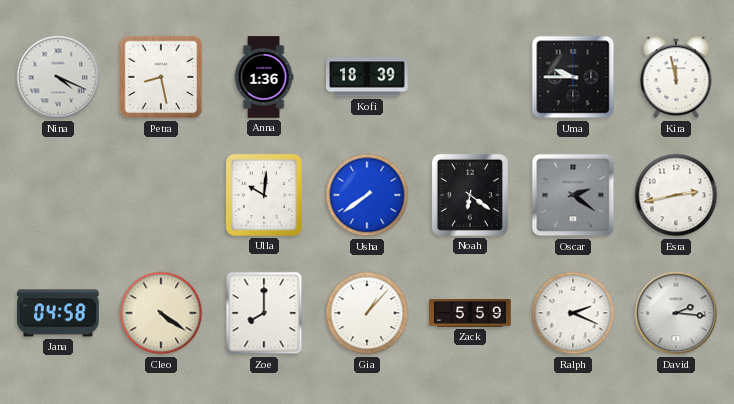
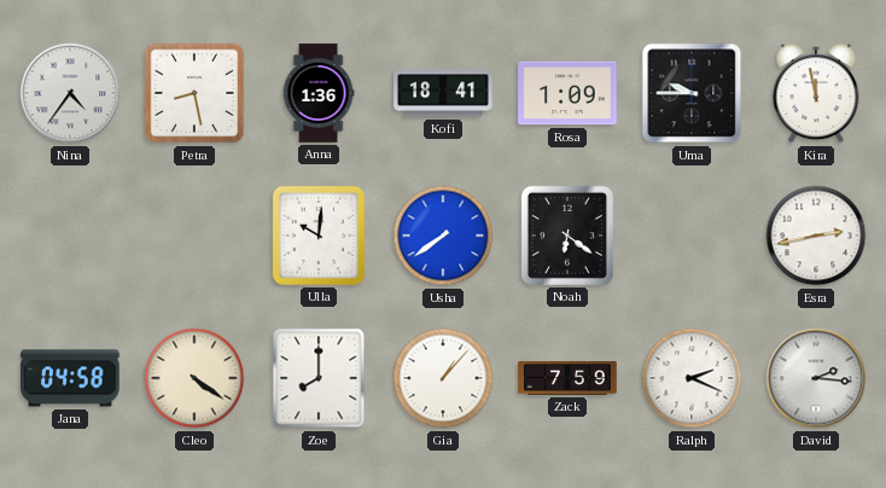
Nina: 4:19 -> 4:36
Kofi: 18:39 -> 18:41
Rosa: none -> 1:09
Oscar: 2:21 -> none
Zack: 5:59 -> 7:59
